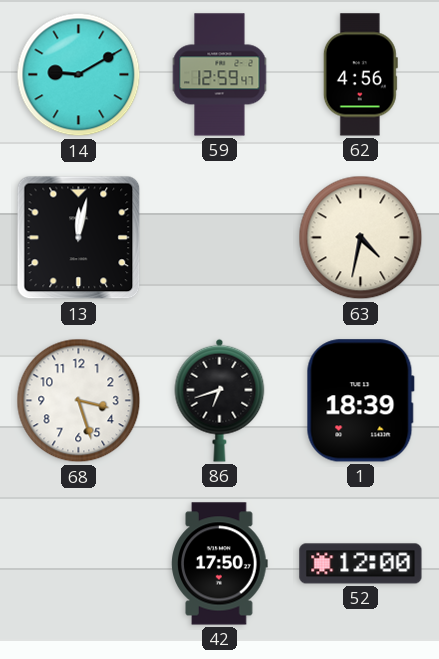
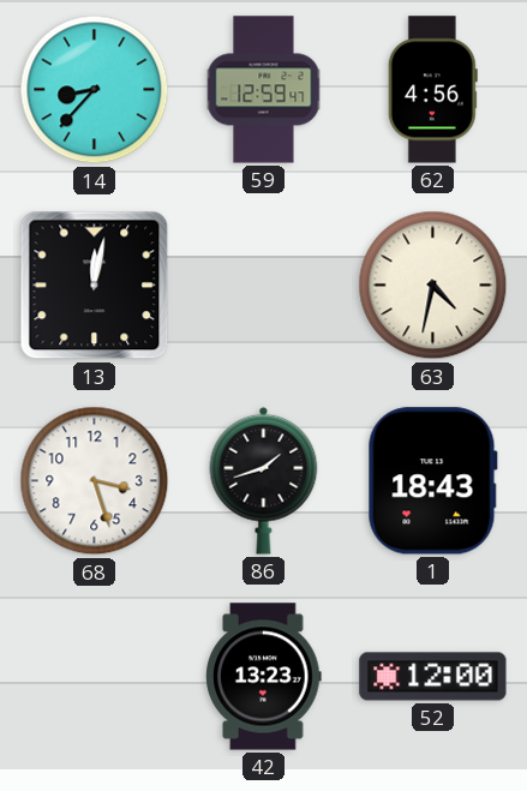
14: 9:10 -> 8:37
86: 6:42 -> 1:42
1: 18:39 -> 18:43
42: 17:50 -> 13:23
